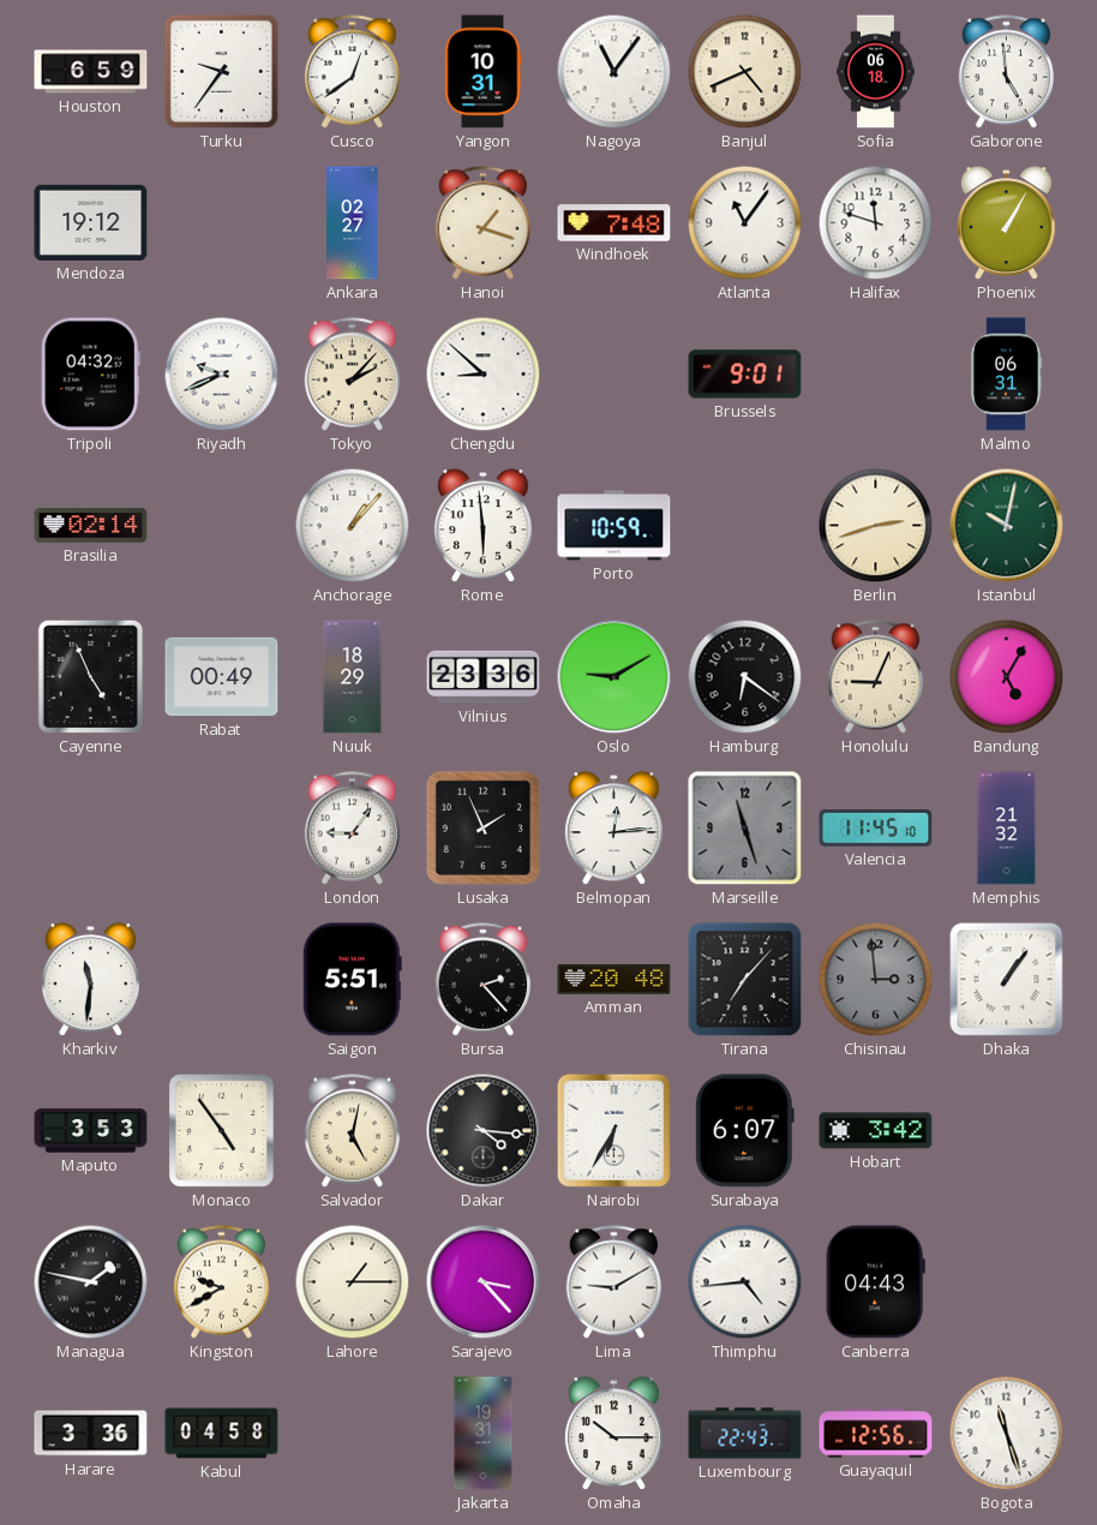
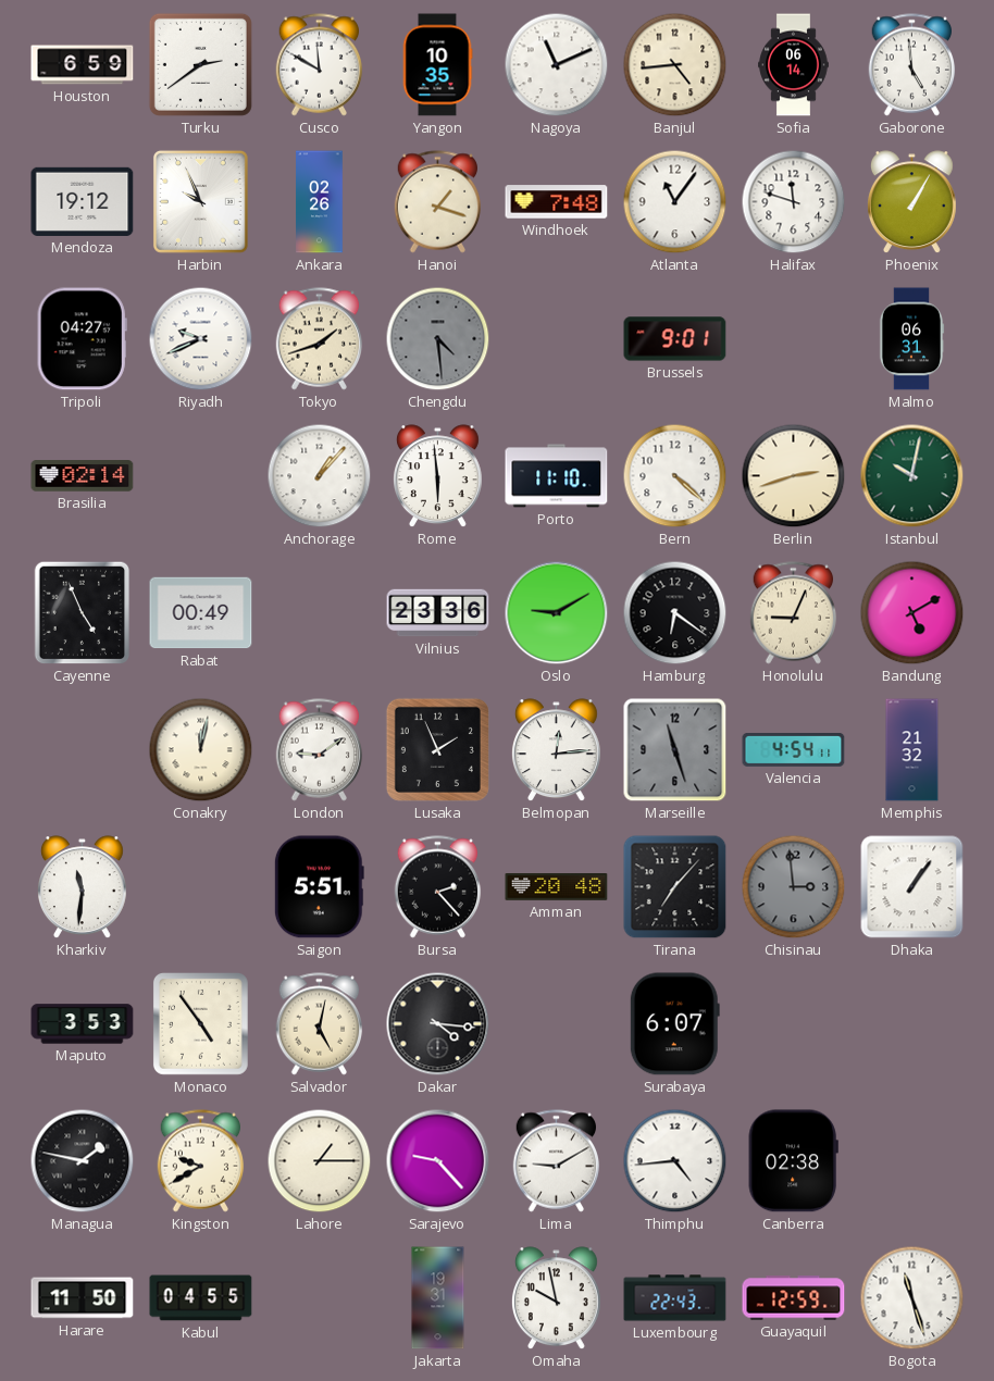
Turku: 9:36 -> 2:39
Cusco: 12:39 -> 11:50
Yangon: 10:31 -> 10:35
Nagoya: 11:06 -> 11:11
Banjul: 4:41 -> 4:44
Sofia: 06:18 -> 06:14
Harbin: none -> 9:56
Ankara: 02:27 -> 02:26
Tripoli: 04:32 -> 04:27
Tokyo: 2:07 -> 1:42
Chengdu: 8:52 -> 4:29
Chengdu dial: white -> grey
Porto: 10:59 -> 11:10
Bern: none -> 4:22
Nuuk: 18:29 -> none
Bandung: 5:05 -> 5:10
Conakry: none -> 12:02
London: 9:06 -> 9:09
Valencia: 11:45 -> 4:54
Nairobi: 6:35 -> none
Hobart: 3:42 -> none
Sarajevo: 3:23 -> 9:23
Canberra: 04:43 -> 02:38
Harare: 3:36 -> 11:50
Kabul: 04:58 -> 04:55
Omaha: 10:15 -> 9:58
Guayaquil: 12:56 -> 12:59
